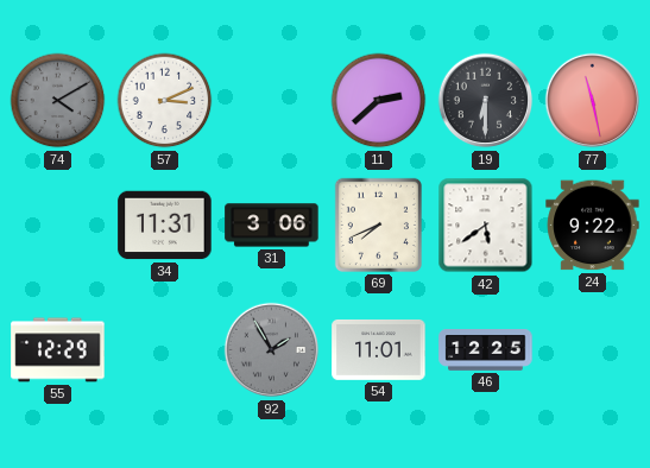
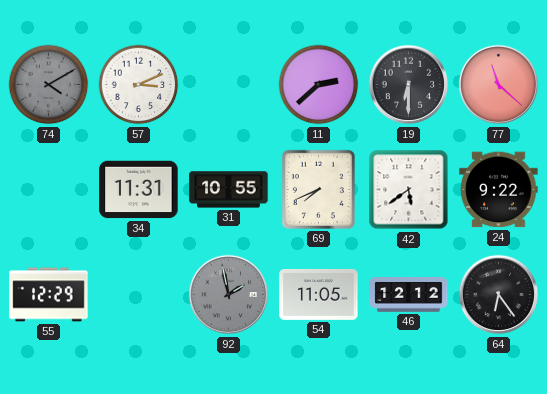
77: 11:28 -> 11:22
31: 3:06 -> 10:55
92: 1:55 -> 1:58
54: 11:01 -> 11:05
46: 12:25 -> 12:12
64: none -> 6:24
